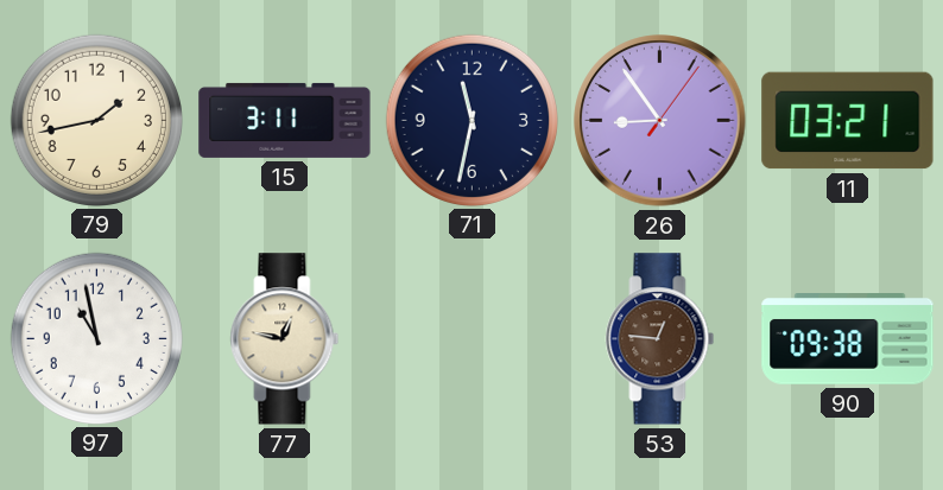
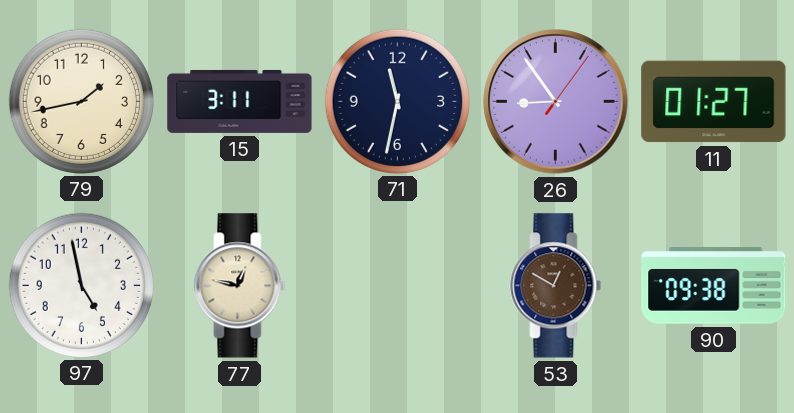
11: 03:21 -> 01:27
97: 10:58 -> 4:58
53: 12:46 -> 12:50
